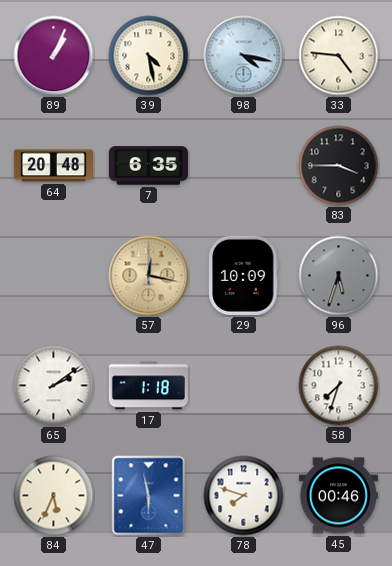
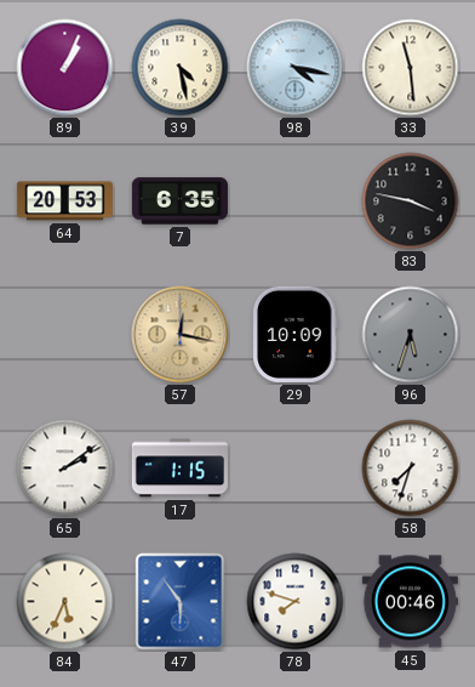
33: 4:46 -> 11:29
64: 20:48 -> 20:53
83: 3:45 -> 3:47
17: 1:18 -> 1:15
47: 5:58 -> 5:54
